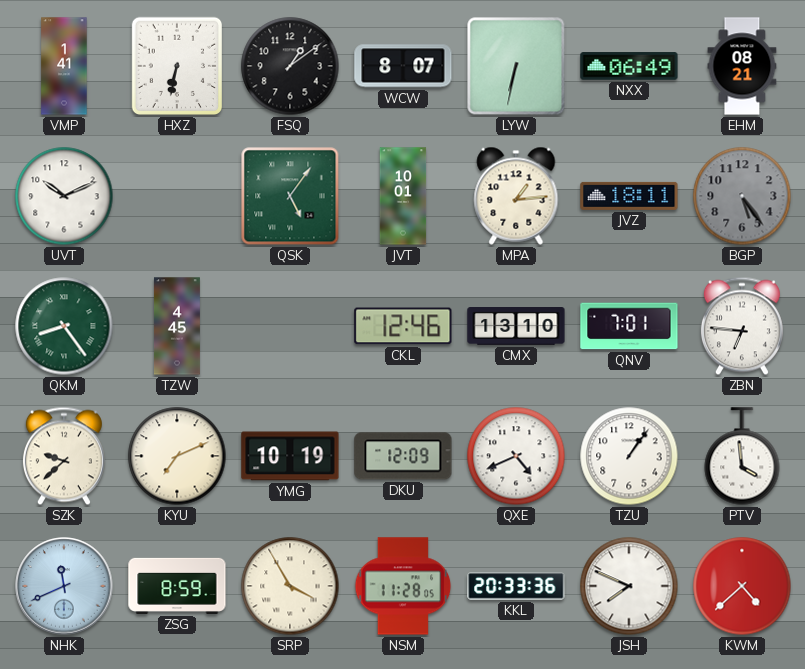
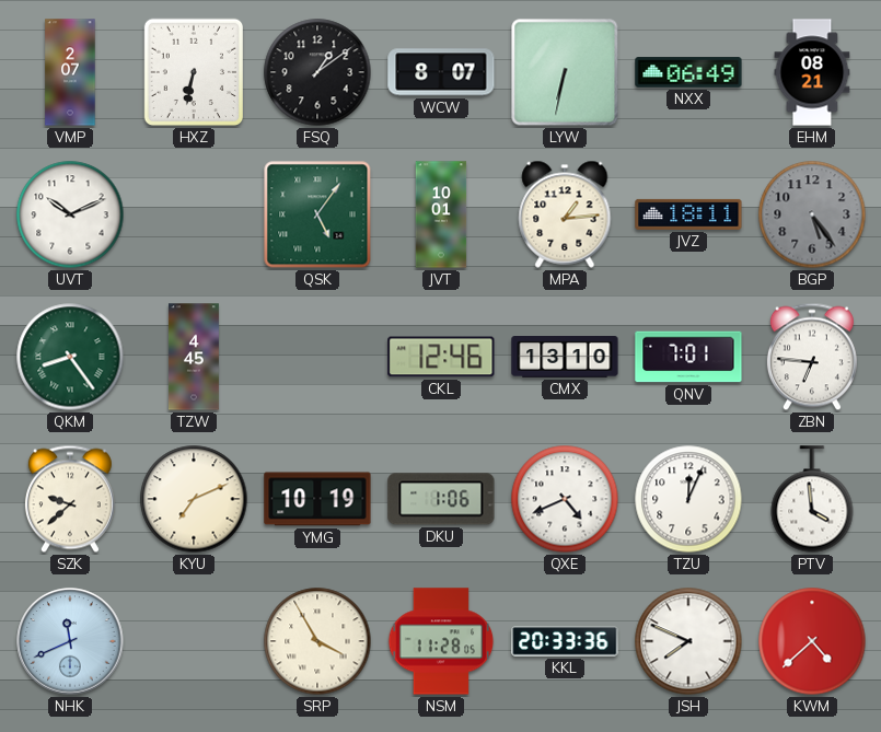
VMP: 1:41 -> 2:07
DKU: 12:09 -> 1:06
TZU: 1:06 -> 12:04
ZSG: 8:59 -> none
